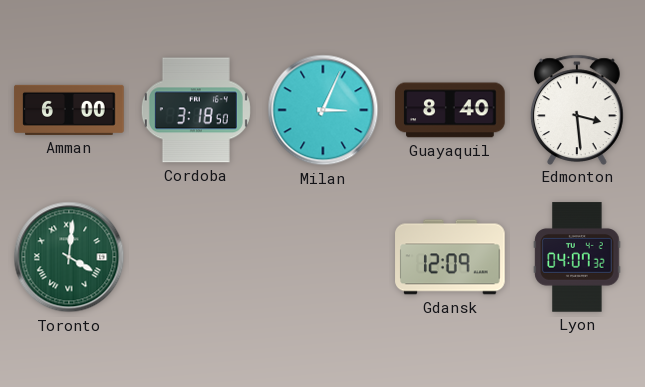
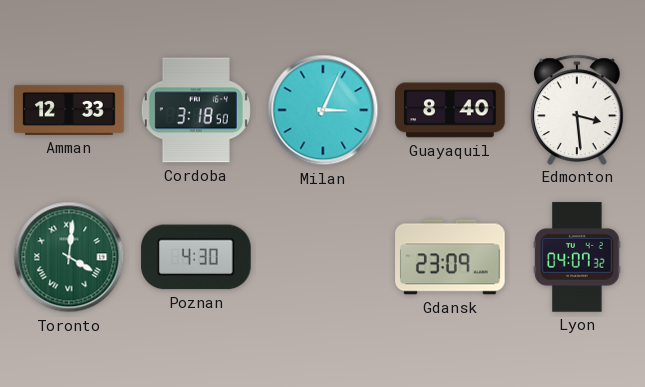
Amman: 6:00 -> 12:33
Poznan: none -> 4:30
Gdansk: 12:09 -> 23:09
